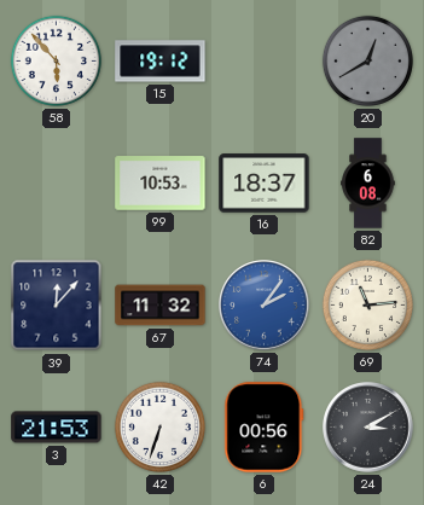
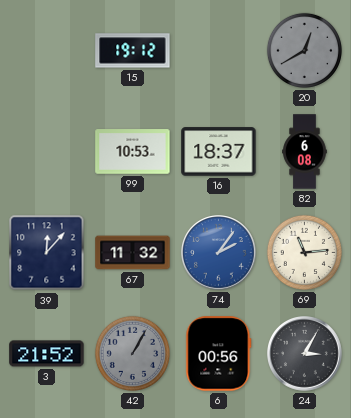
58: 5:53 -> none
3: 21:53 -> 21:52
42: 6:33 -> 1:05
42 dial: white -> grey
24: 3:10 -> 3:05
